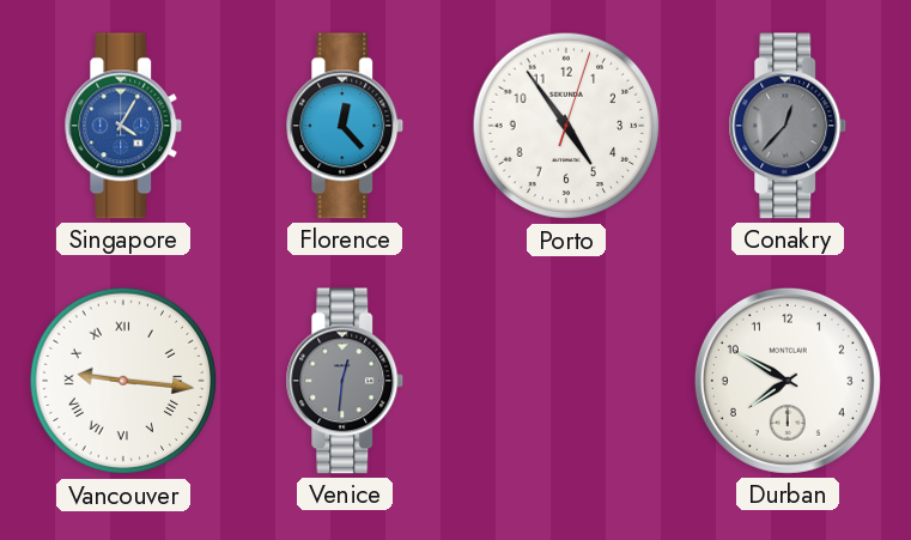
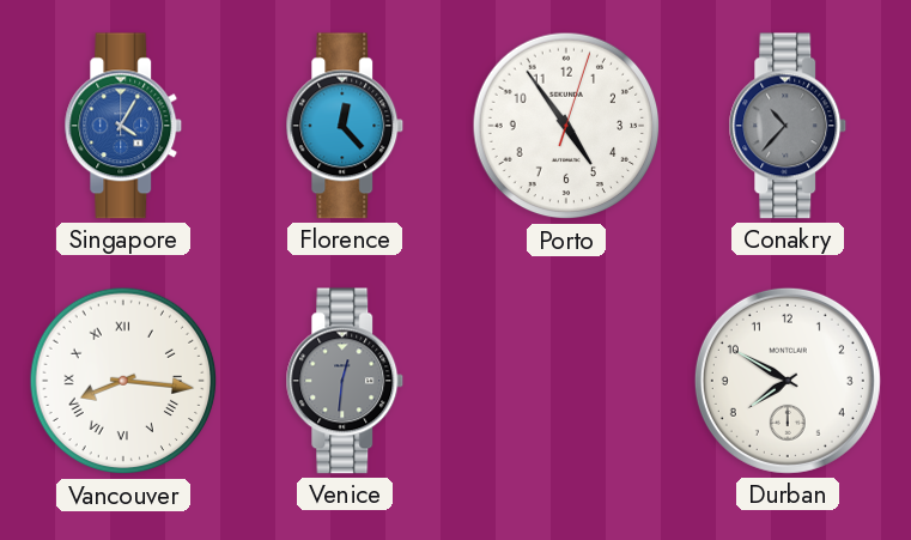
Conakry: 12:37 -> 10:37
Vancouver: 9:16 -> 8:16
